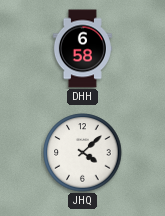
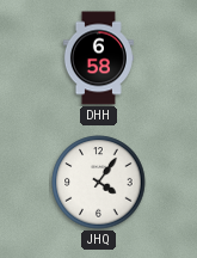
JHQ: 4:08 -> 4:06
